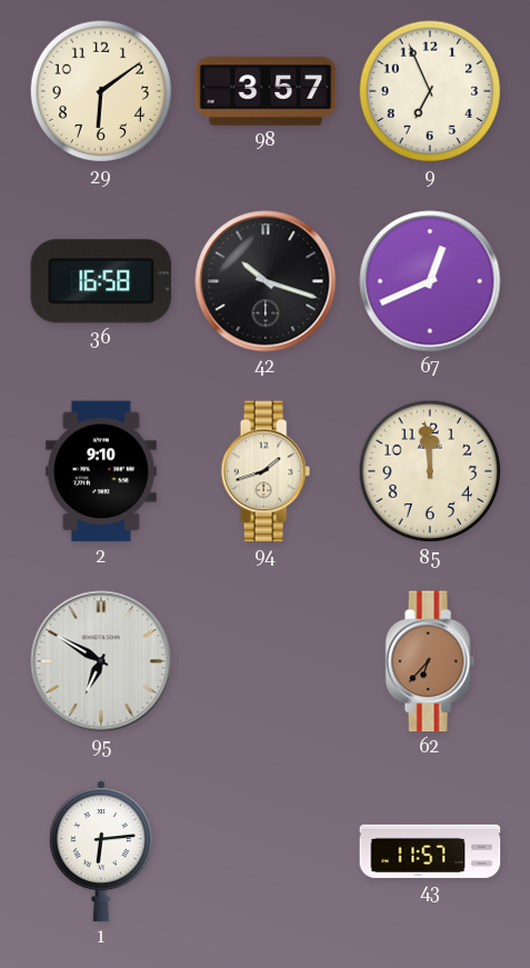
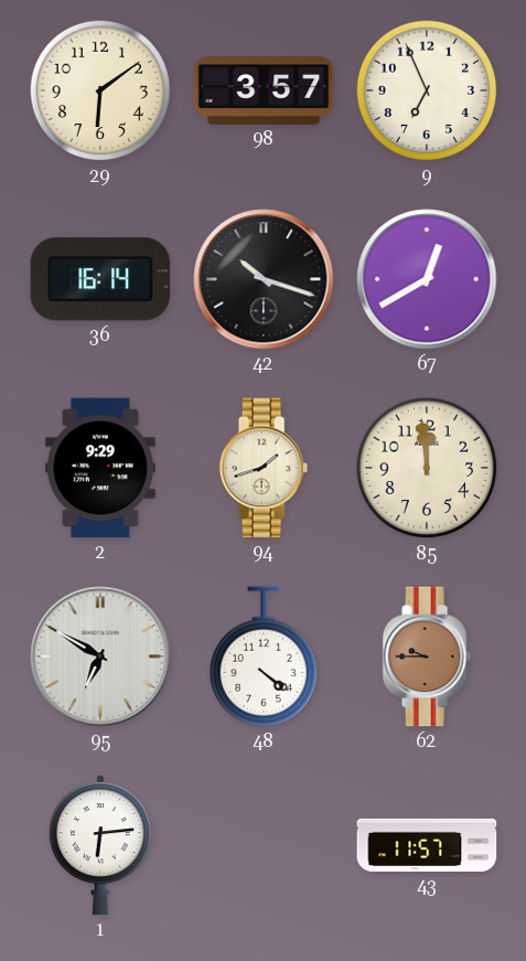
36: 16:58 -> 16:14
67: 12:41 -> 12:40
2: 9:10 -> 9:29
48: none -> 4:21
62: 6:37 -> 9:45
